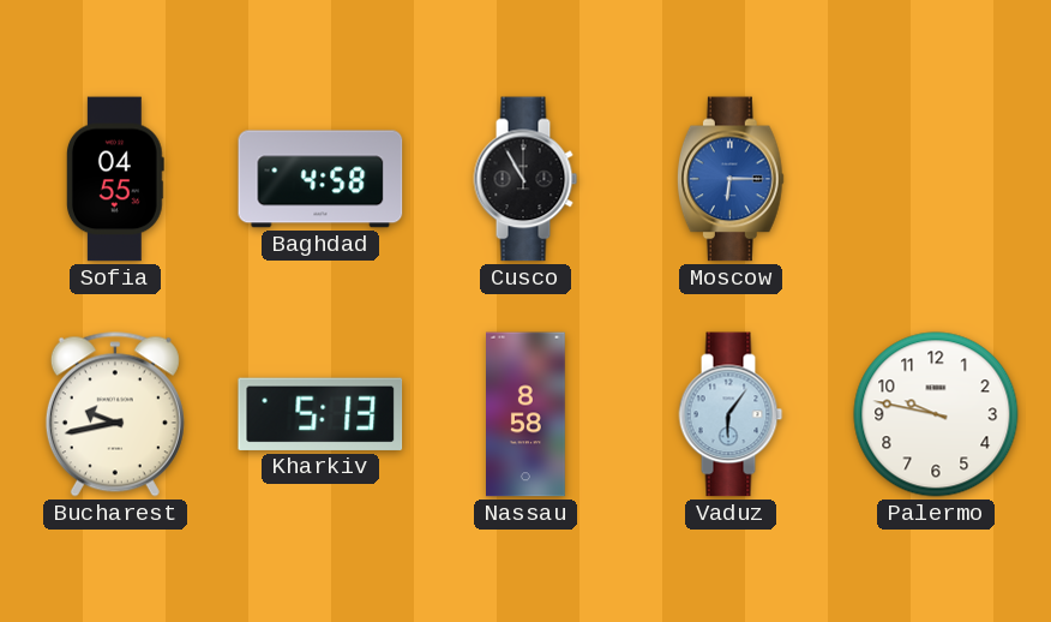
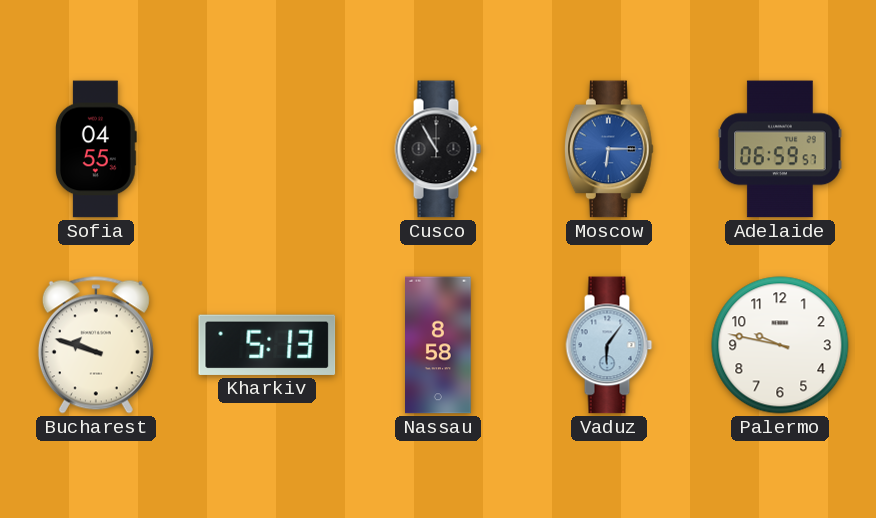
Baghdad: 4:58 -> none
Adelaide: none -> 06:59
Bucharest: 9:43 -> 9:48
